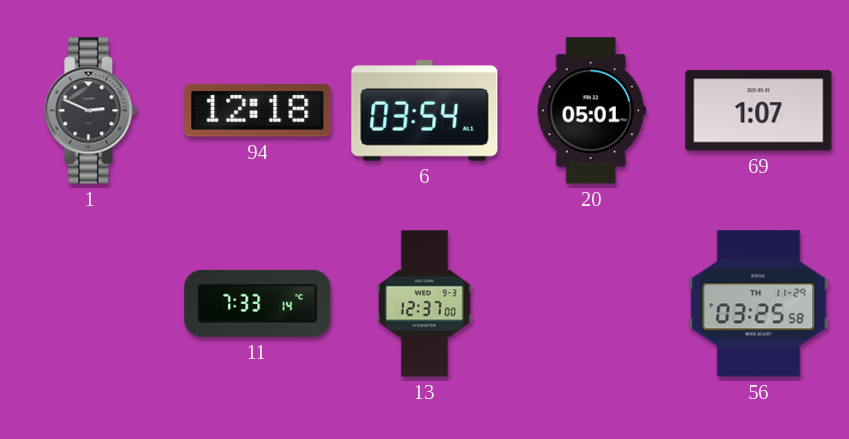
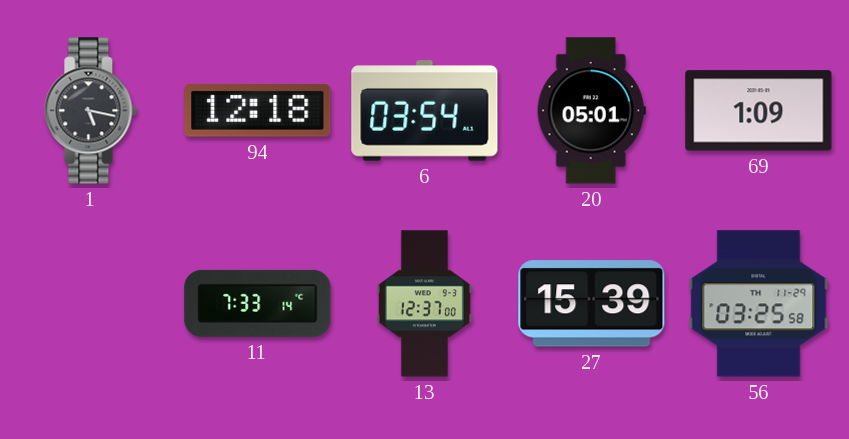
1: 2:49 -> 5:17
69: 1:07 -> 1:09
27: none -> 15:39
